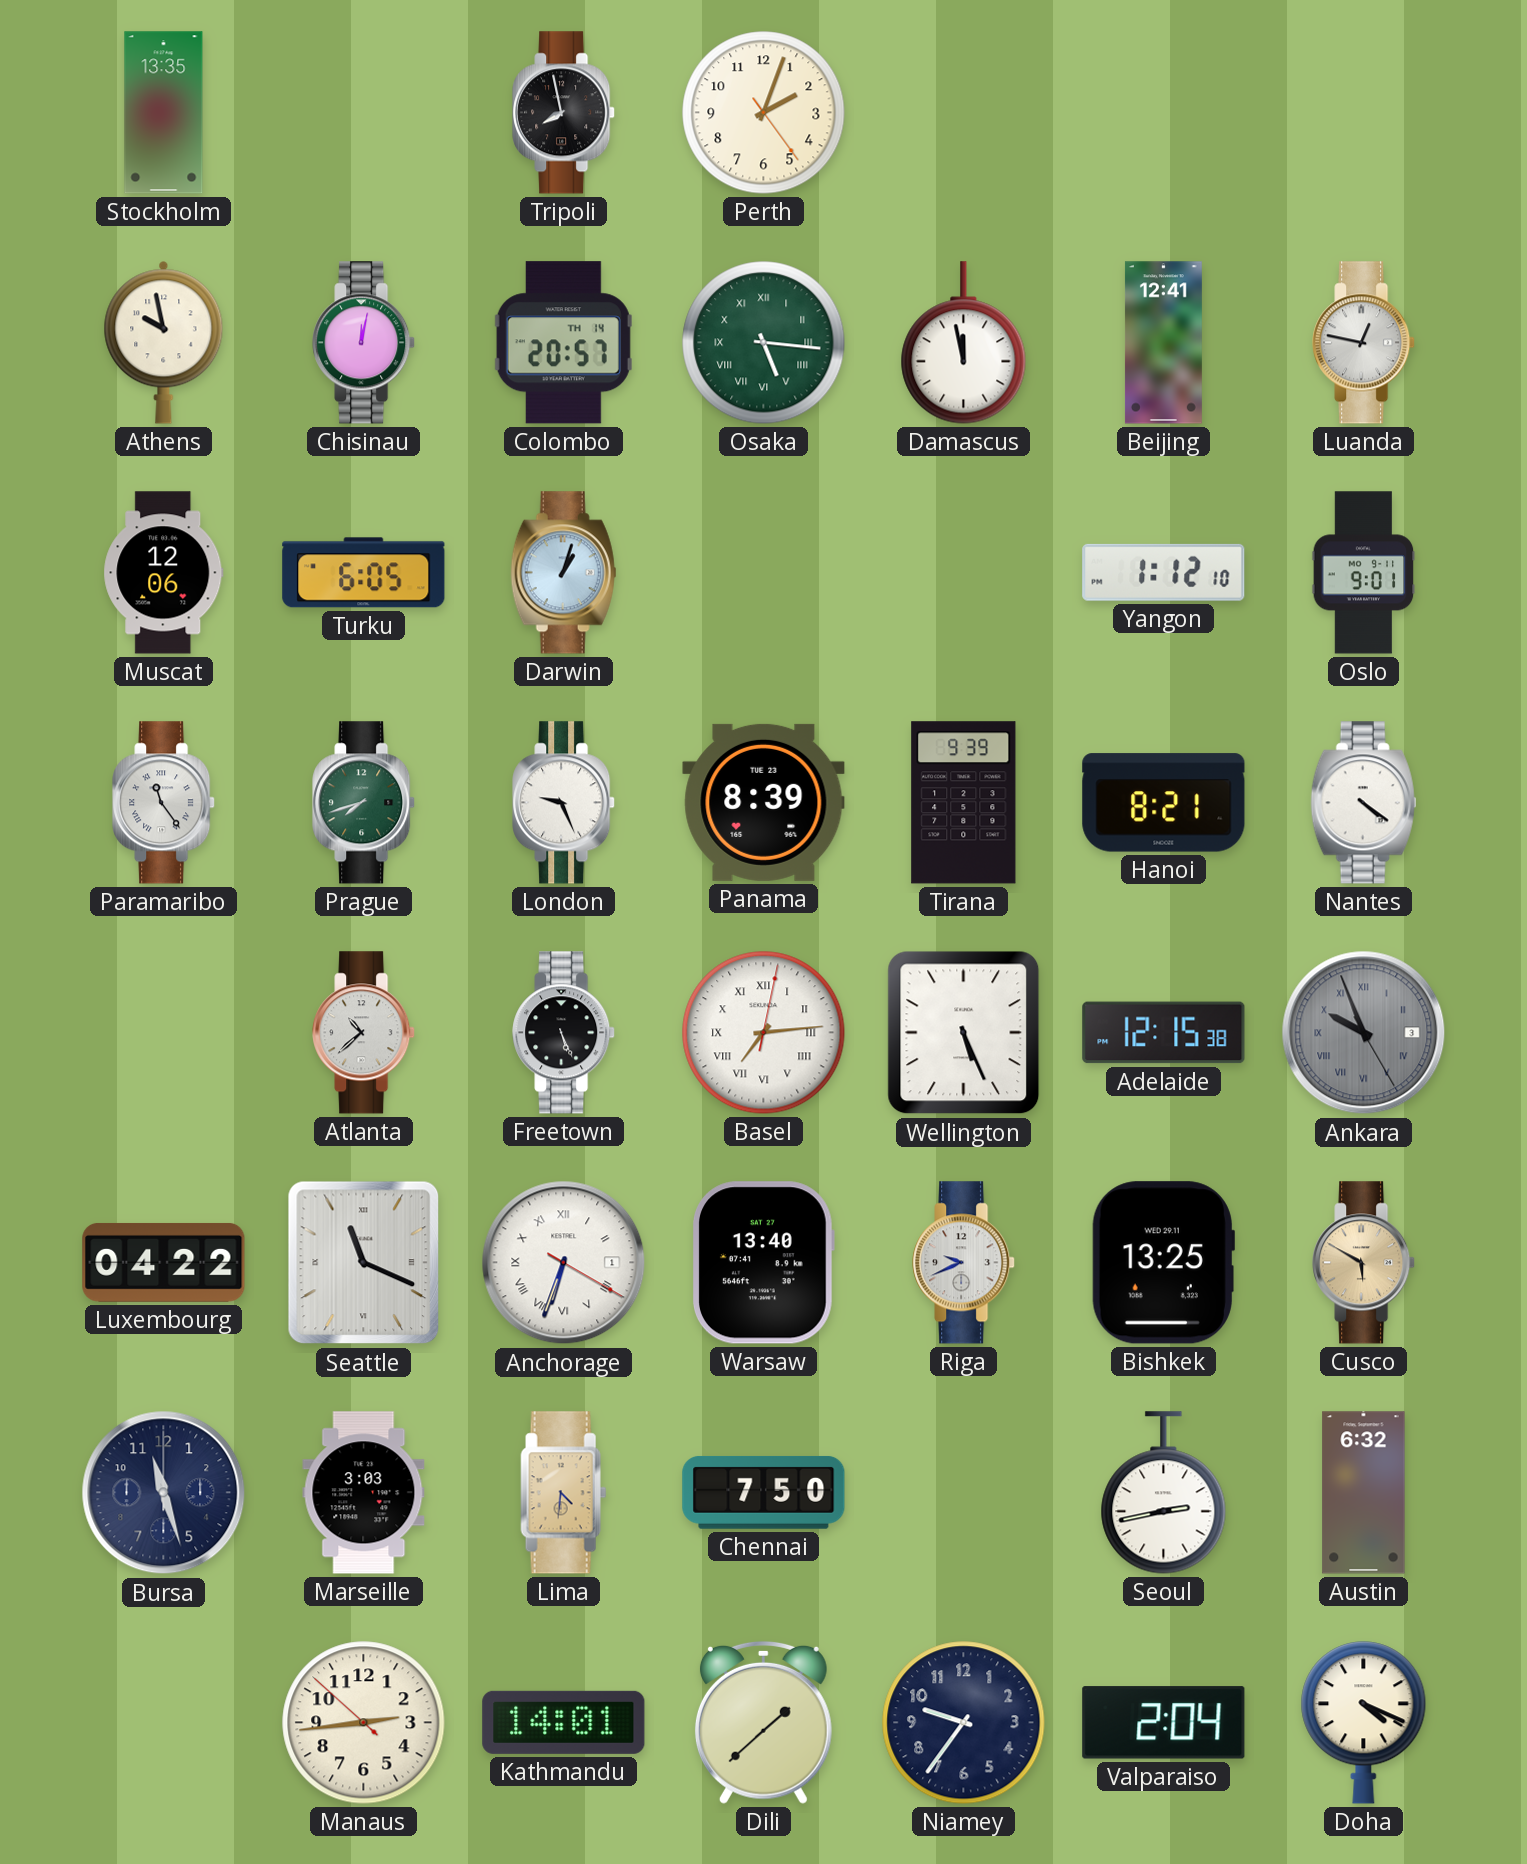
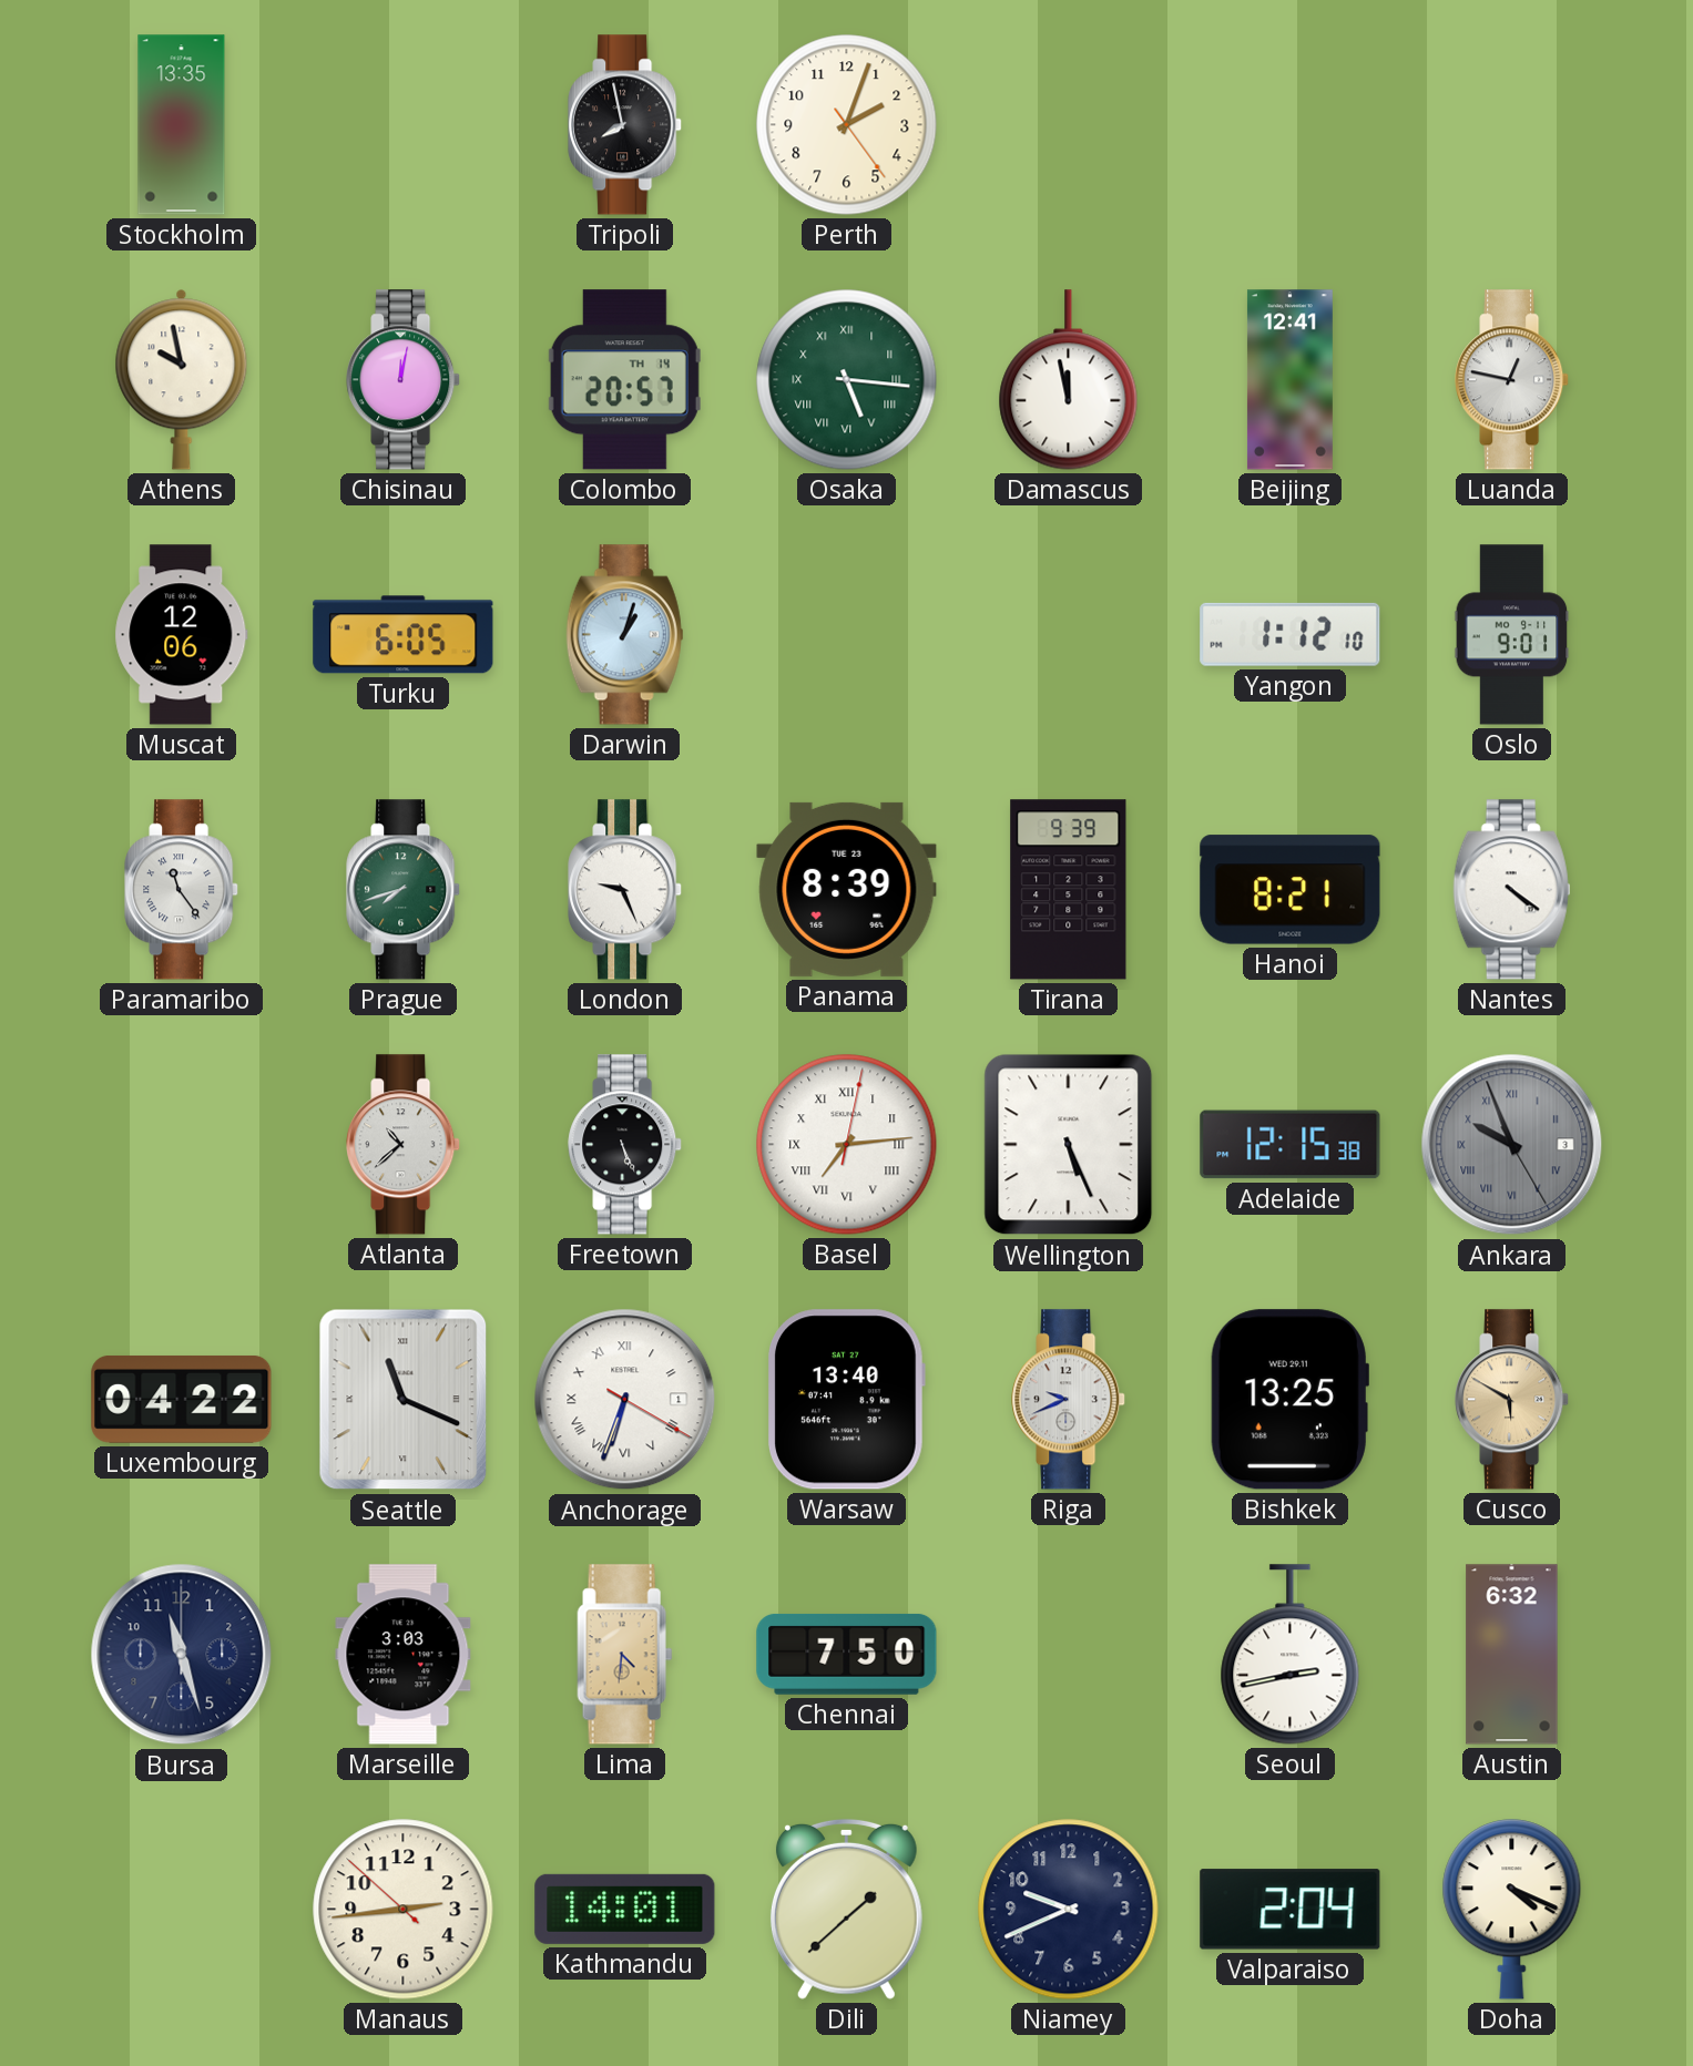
Niamey: 9:36 -> 9:41
